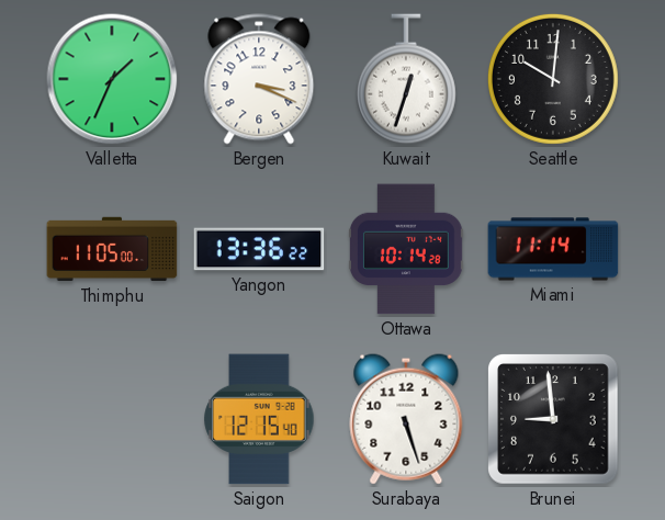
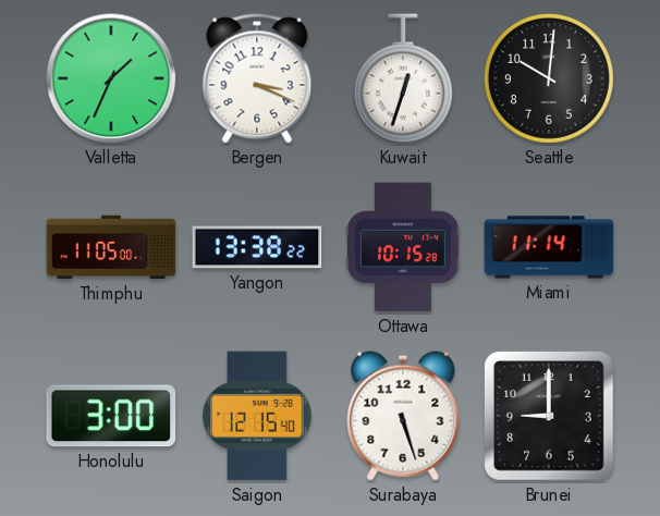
Yangon: 13:36 -> 13:38
Ottawa: 10:14 -> 10:15
Honolulu: none -> 3:00
Brunei: 8:59 -> 9:00
